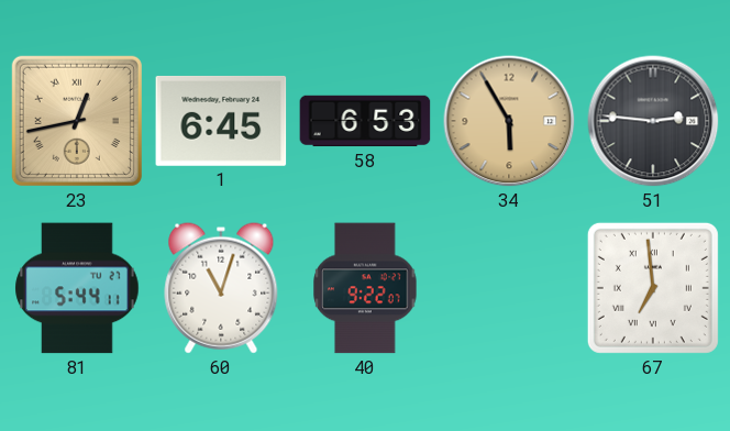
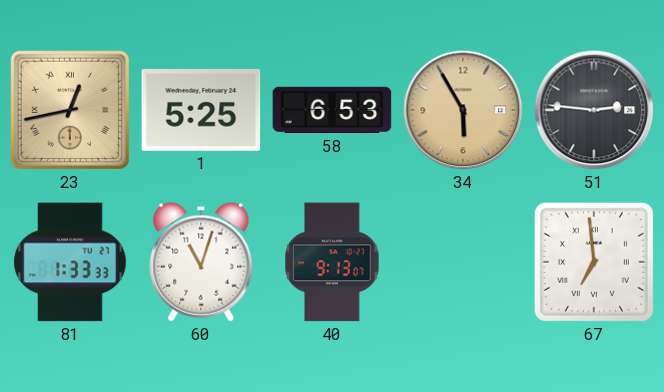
1: 6:45 -> 5:25
81: 5:44 -> 1:33
40: 9:22 -> 9:13
